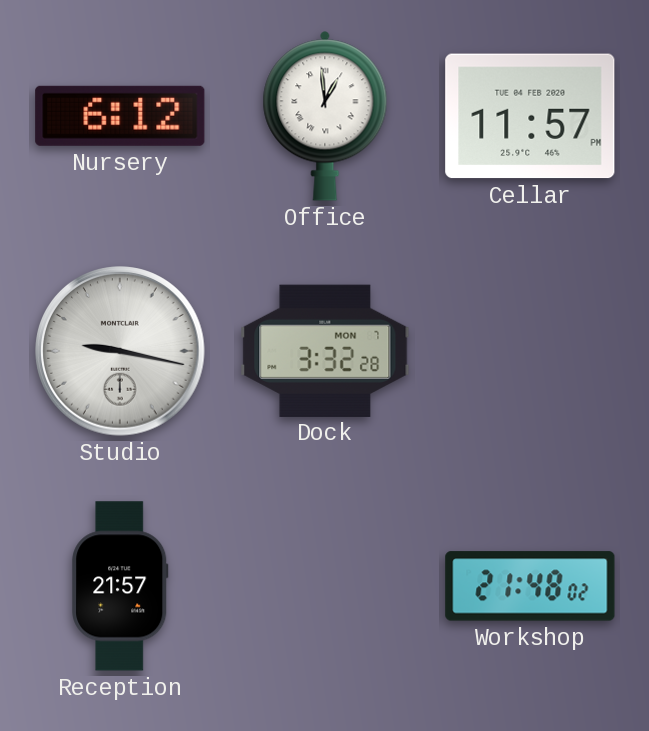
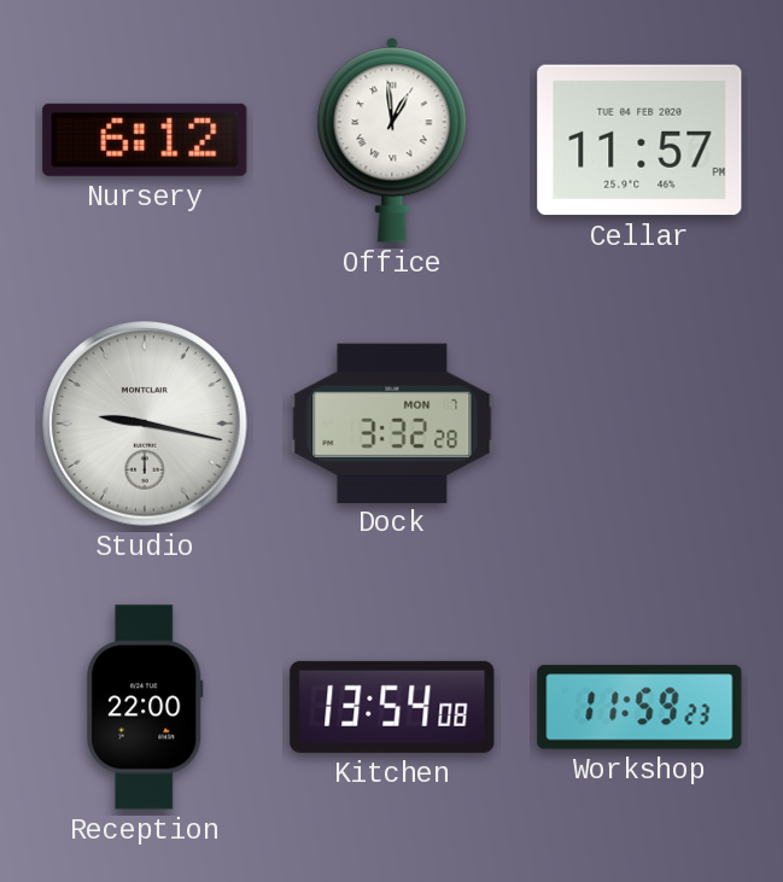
Reception: 21:57 -> 22:00
Kitchen: none -> 13:54
Workshop: 21:48 -> 11:59
